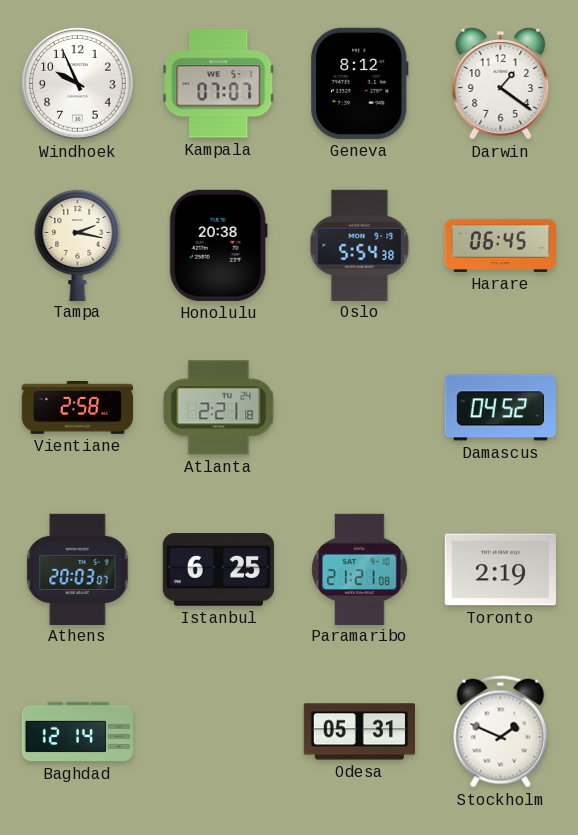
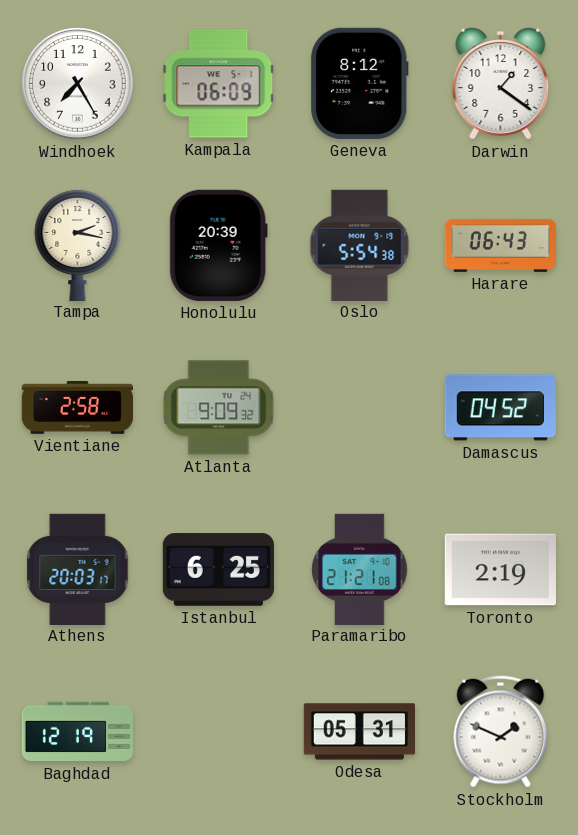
Windhoek: 9:56 -> 7:25
Kampala: 07:07 -> 06:09
Honolulu: 20:38 -> 20:39
Harare: 06:45 -> 06:43
Atlanta: 2:21 -> 9:09
Athens: 20:03:07 -> 20:03:17
Baghdad: 12:14 -> 12:19
